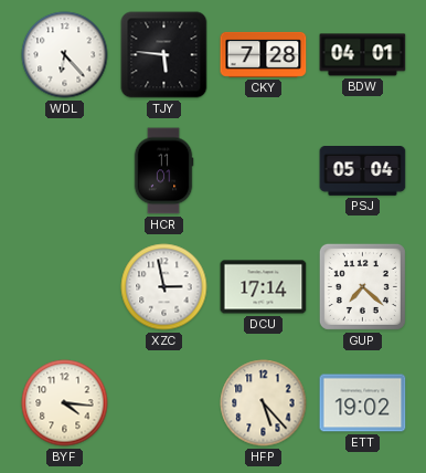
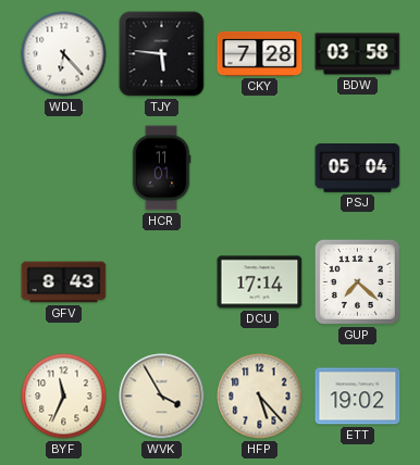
BDW: 04:01 -> 03:58
GFV: none -> 8:43
XZC: 2:58 -> none
BYF: 4:16 -> 11:34
WVK: none -> 3:55
